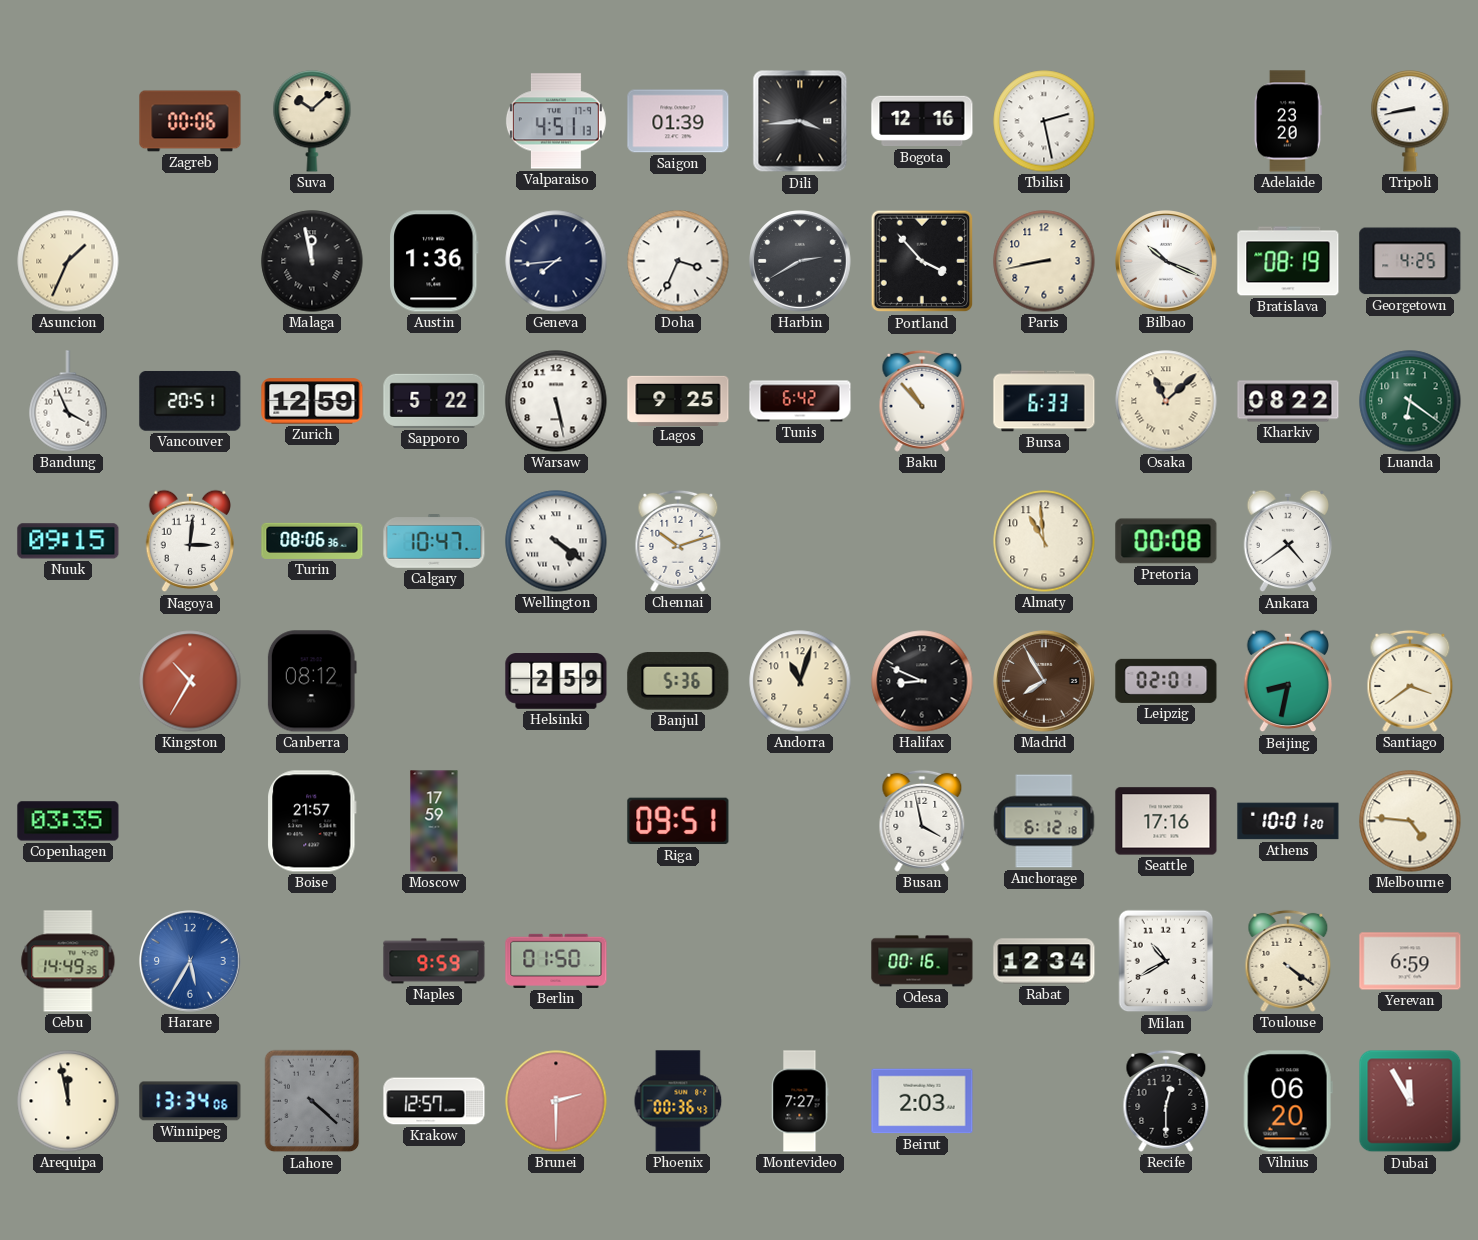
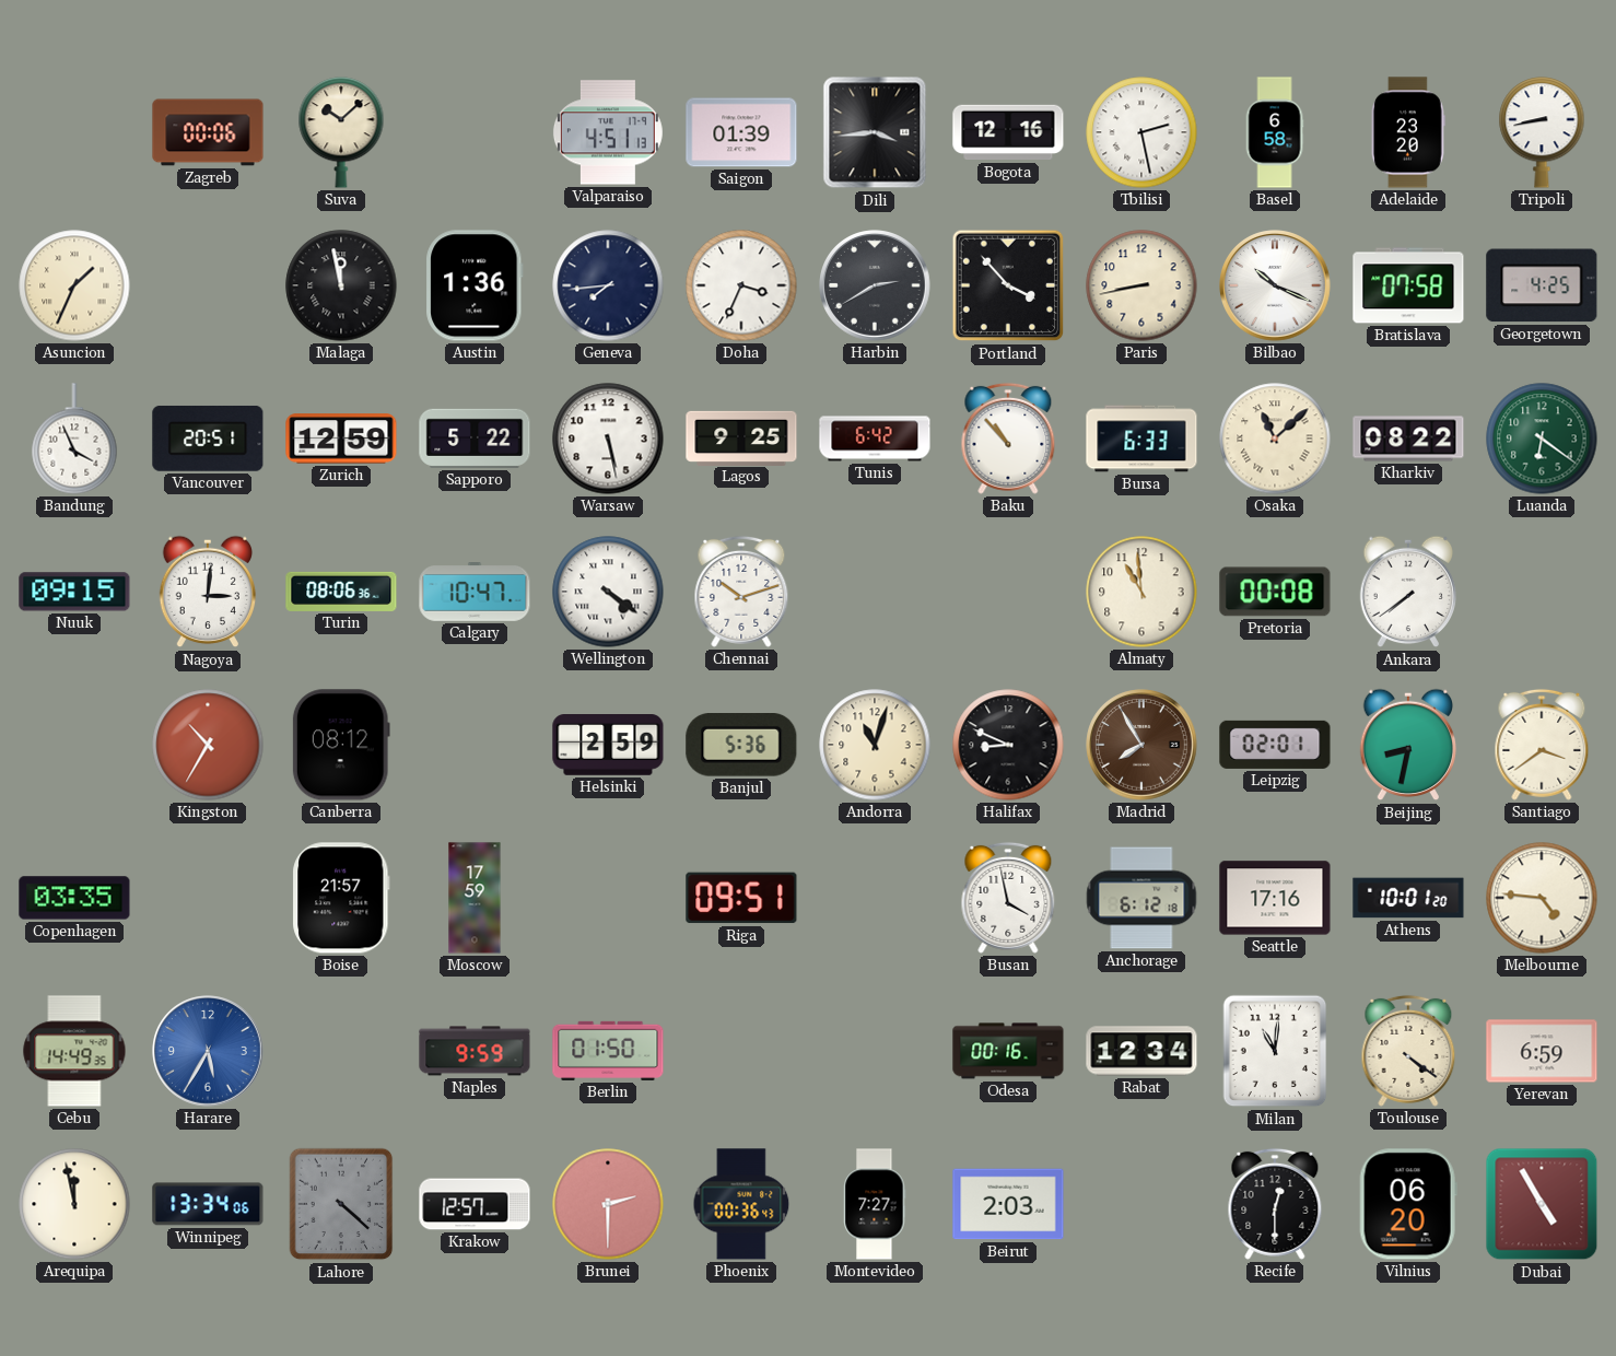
Basel: none -> 6:58
Bratislava: 08:19 -> 07:58
Ankara: 4:39 -> 7:39
Milan: 10:40 -> 11:01
Dubai: 11:55 -> 4:55
